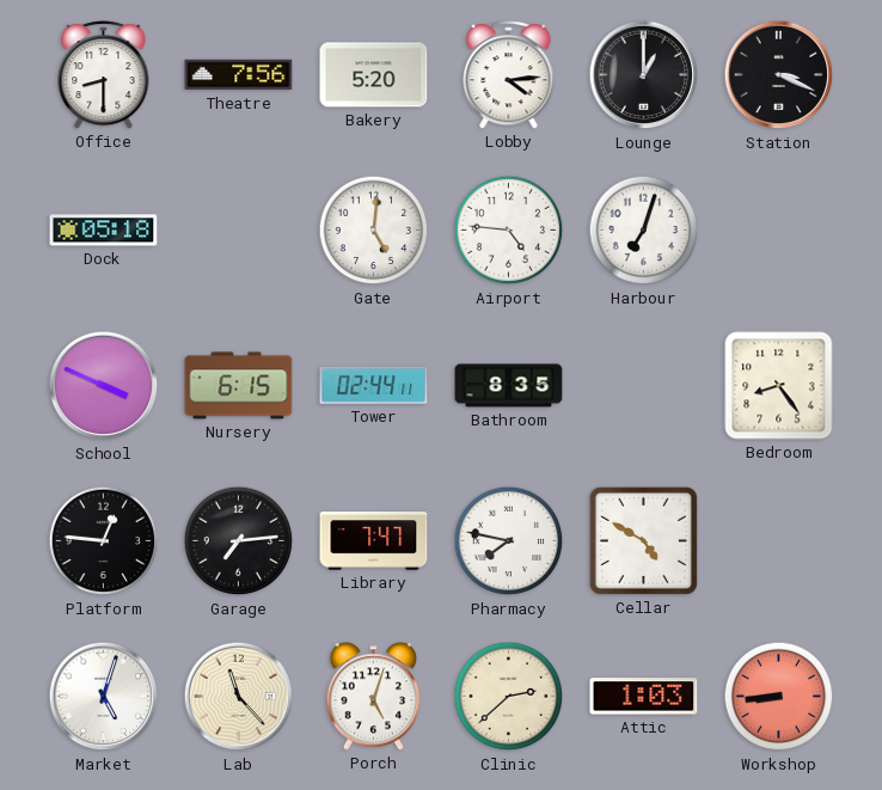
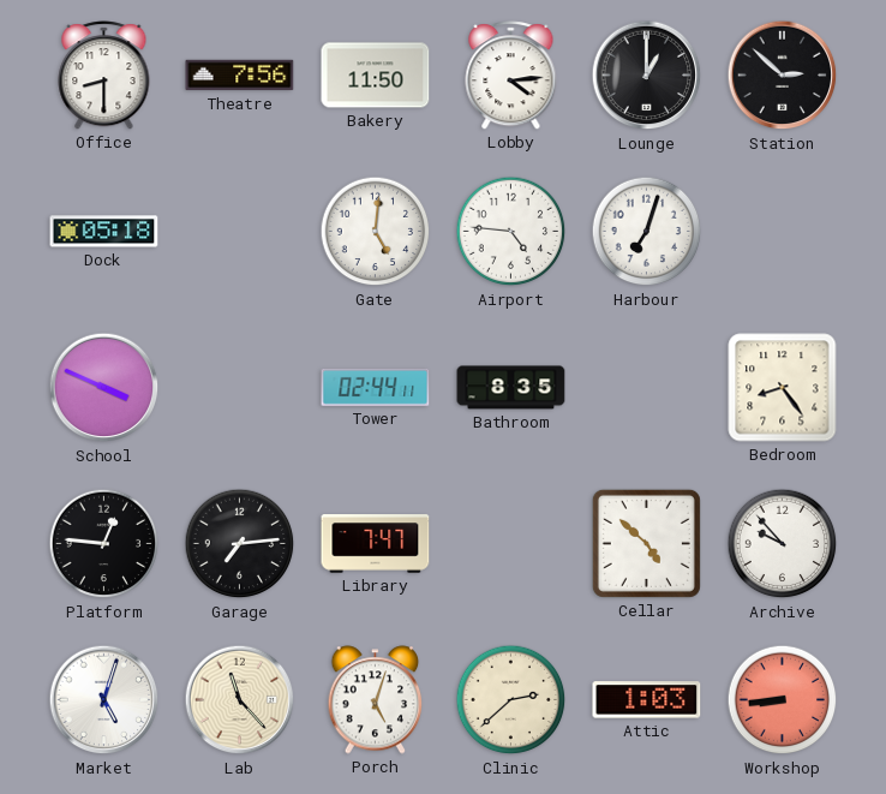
Bakery: 5:20 -> 11:50
Station: 3:19 -> 2:52
Nursery: 6:15 -> none
Pharmacy: 7:47 -> none
Cellar: 4:50 -> 4:52
Archive: none -> 9:53
